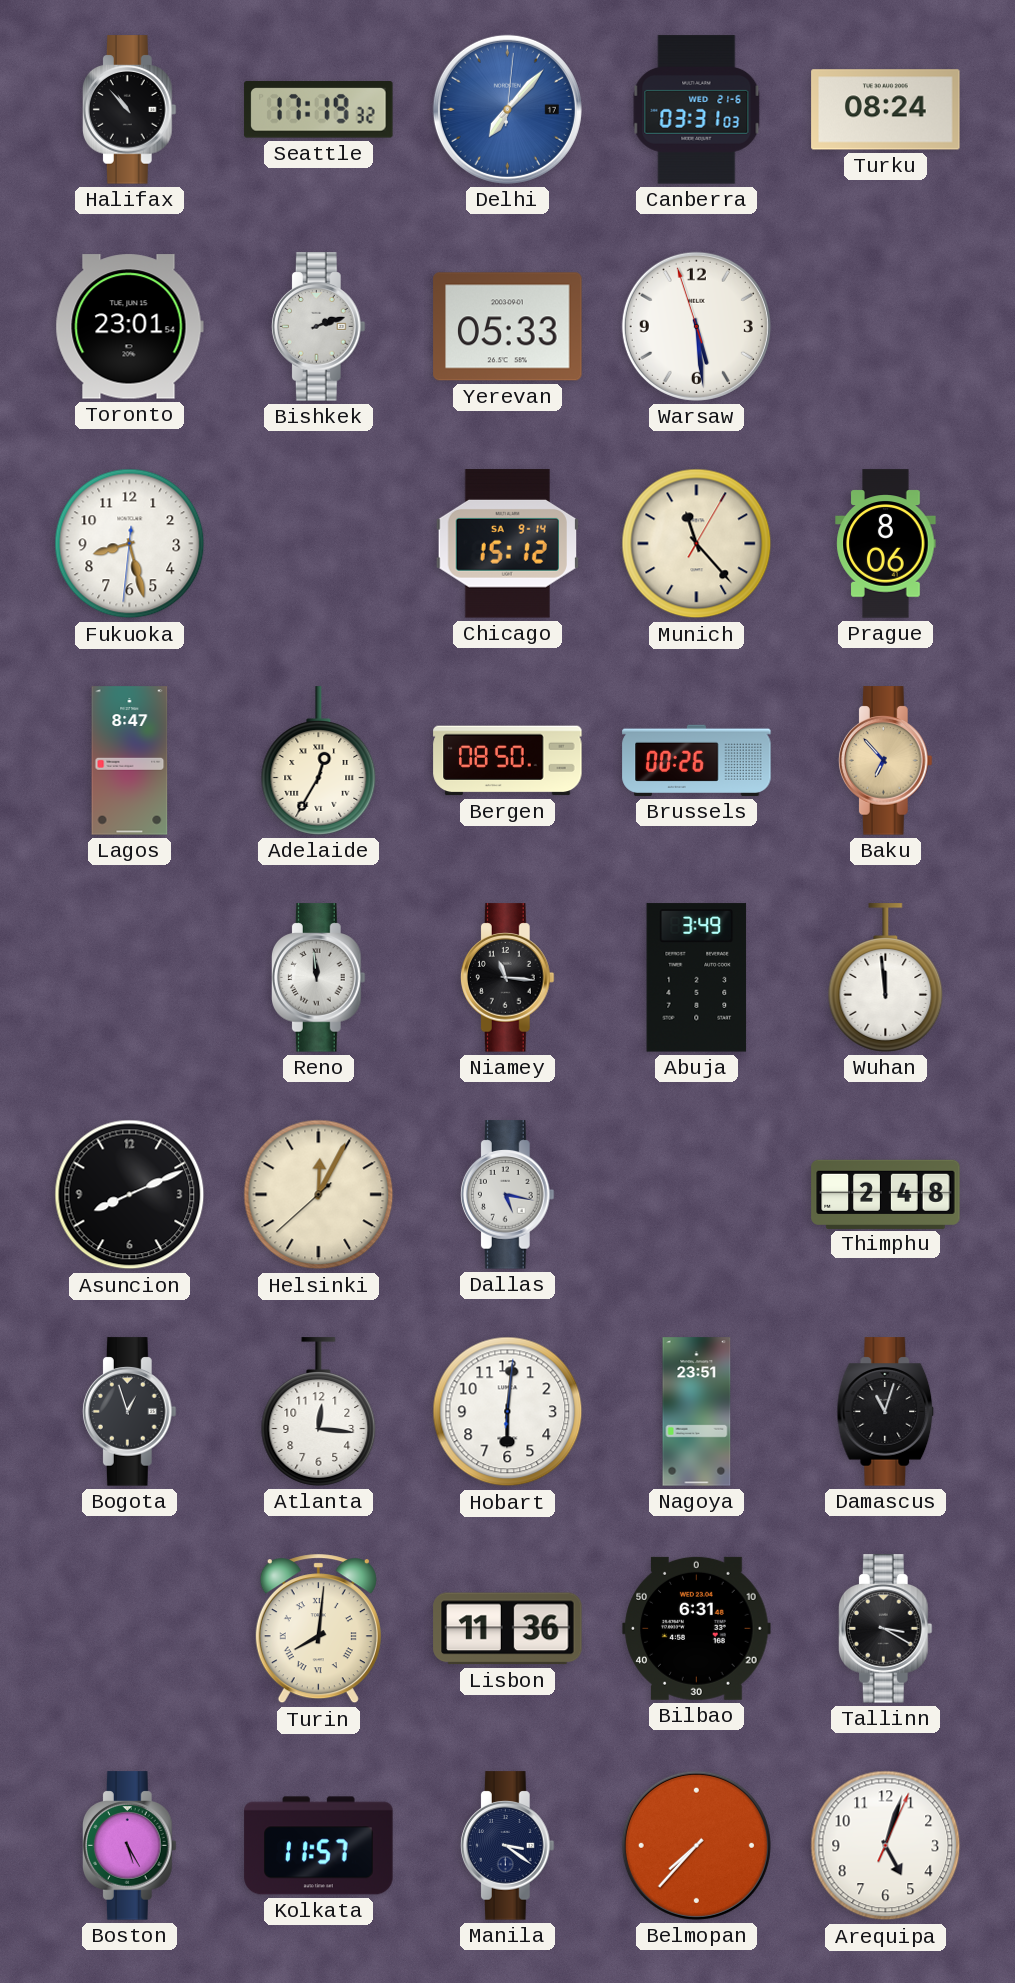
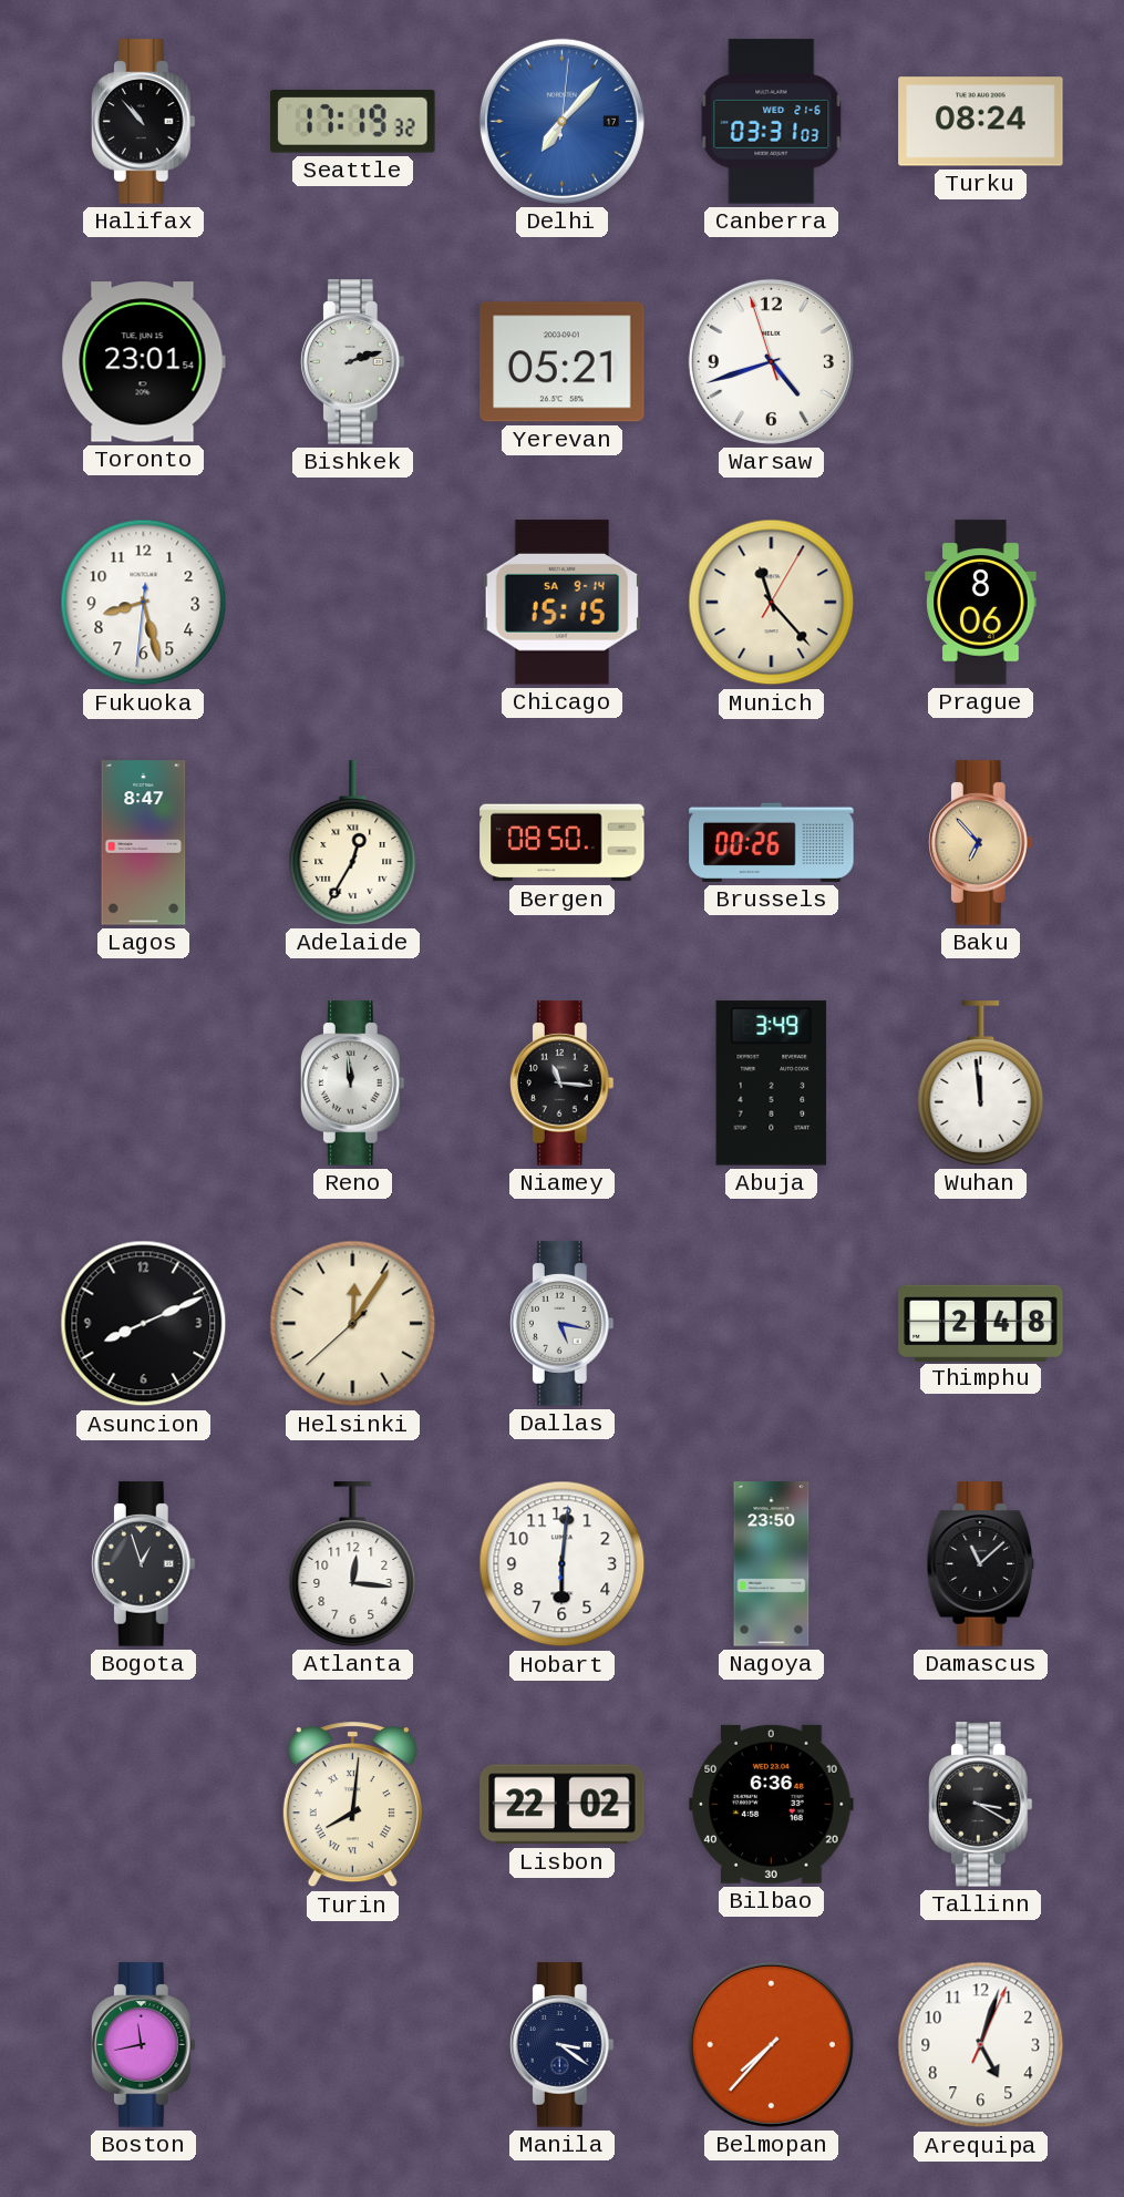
Yerevan: 05:33 -> 05:21
Warsaw: 5:28 -> 4:41
Chicago: 15:12 -> 15:15
Helsinki: 12:04 -> 12:05
Nagoya: 23:51 -> 23:50
Damascus: 11:03 -> 11:08
Lisbon: 11:36 -> 22:02
Bilbao: 6:31 -> 6:36
Boston: 5:25 -> 11:43
Kolkata: 11:57 -> none
